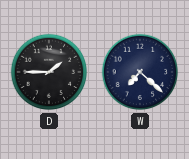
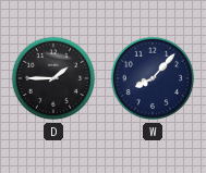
W: 7:22 -> 8:07
